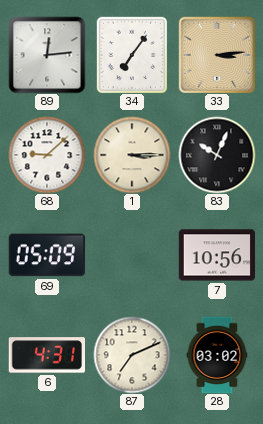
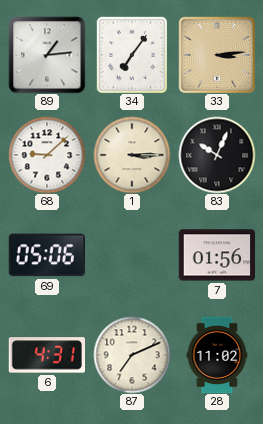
89: 12:14 -> 1:14
69: 05:09 -> 05:06
7: 10:56 -> 01:56
28: 03:02 -> 11:02
